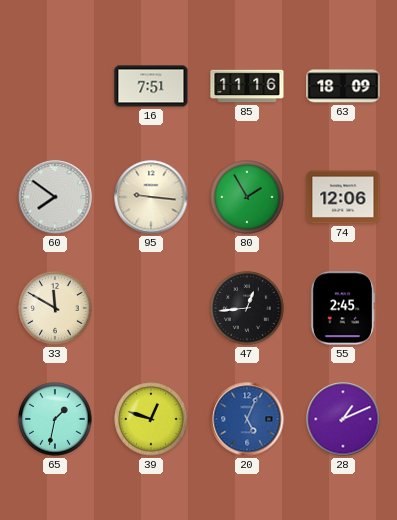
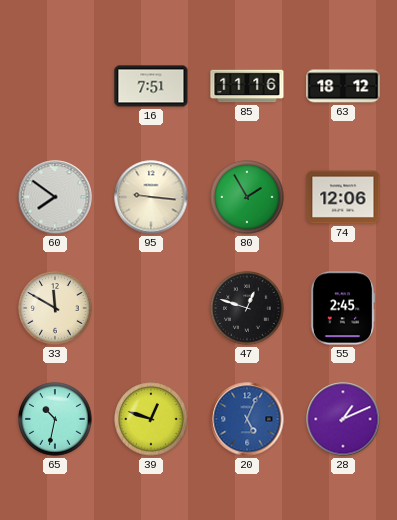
63: 18:09 -> 18:12
47: 12:44 -> 12:48
65: 1:32 -> 10:32
